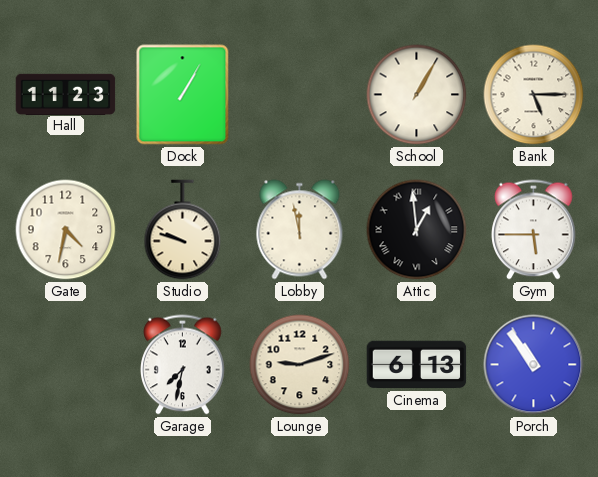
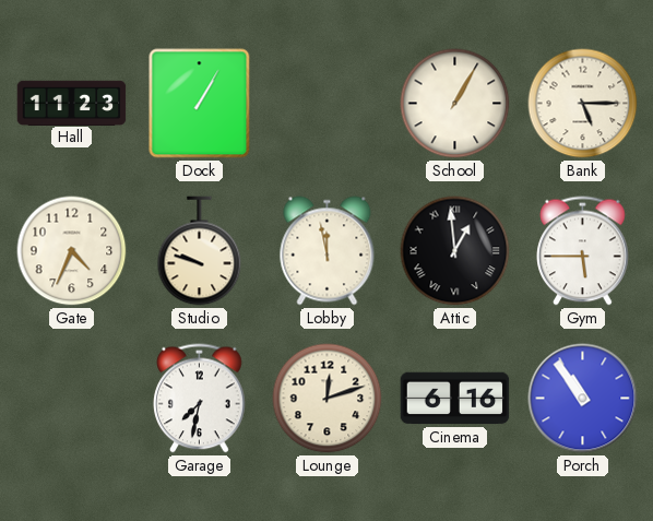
Gate: 4:32 -> 4:34
Lounge: 9:12 -> 12:12
Cinema: 6:13 -> 6:16
